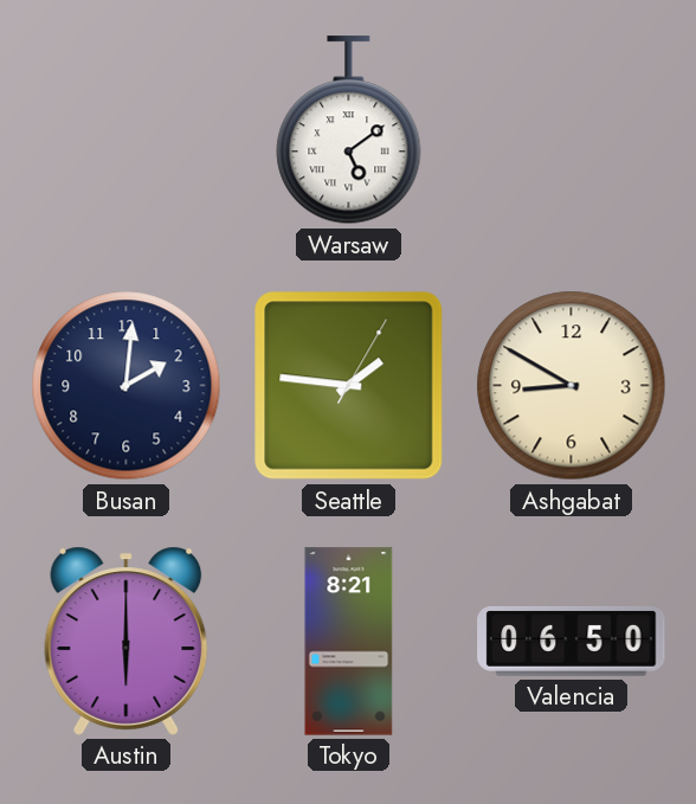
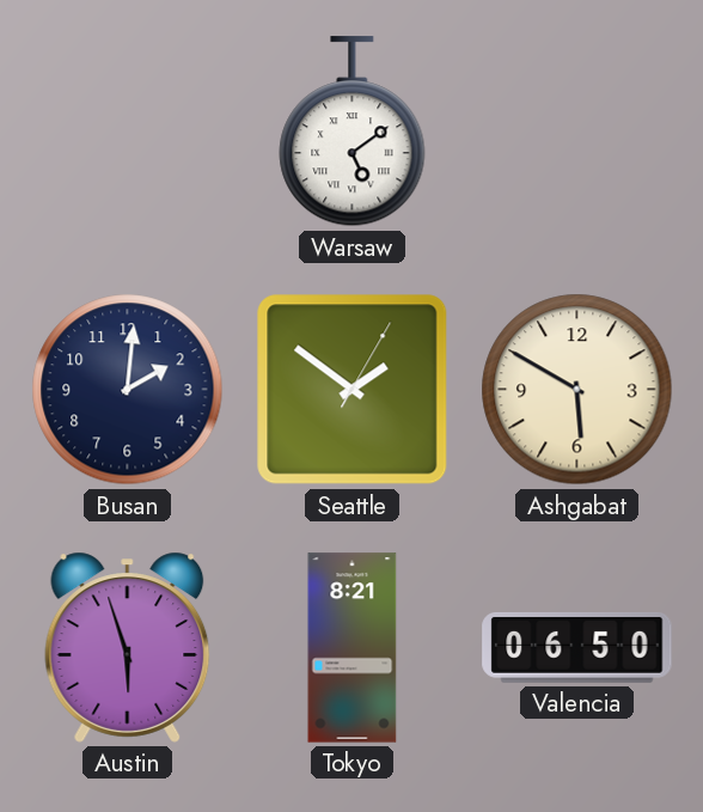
Seattle: 1:46 -> 1:51
Ashgabat: 8:50 -> 5:50
Austin: 6:00 -> 5:57
